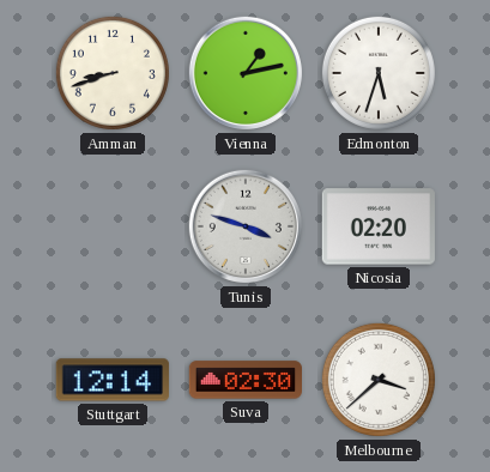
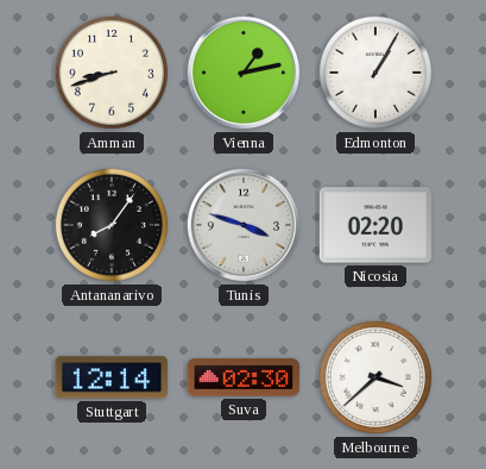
Edmonton: 5:33 -> 1:05
Antananarivo: none -> 8:06
